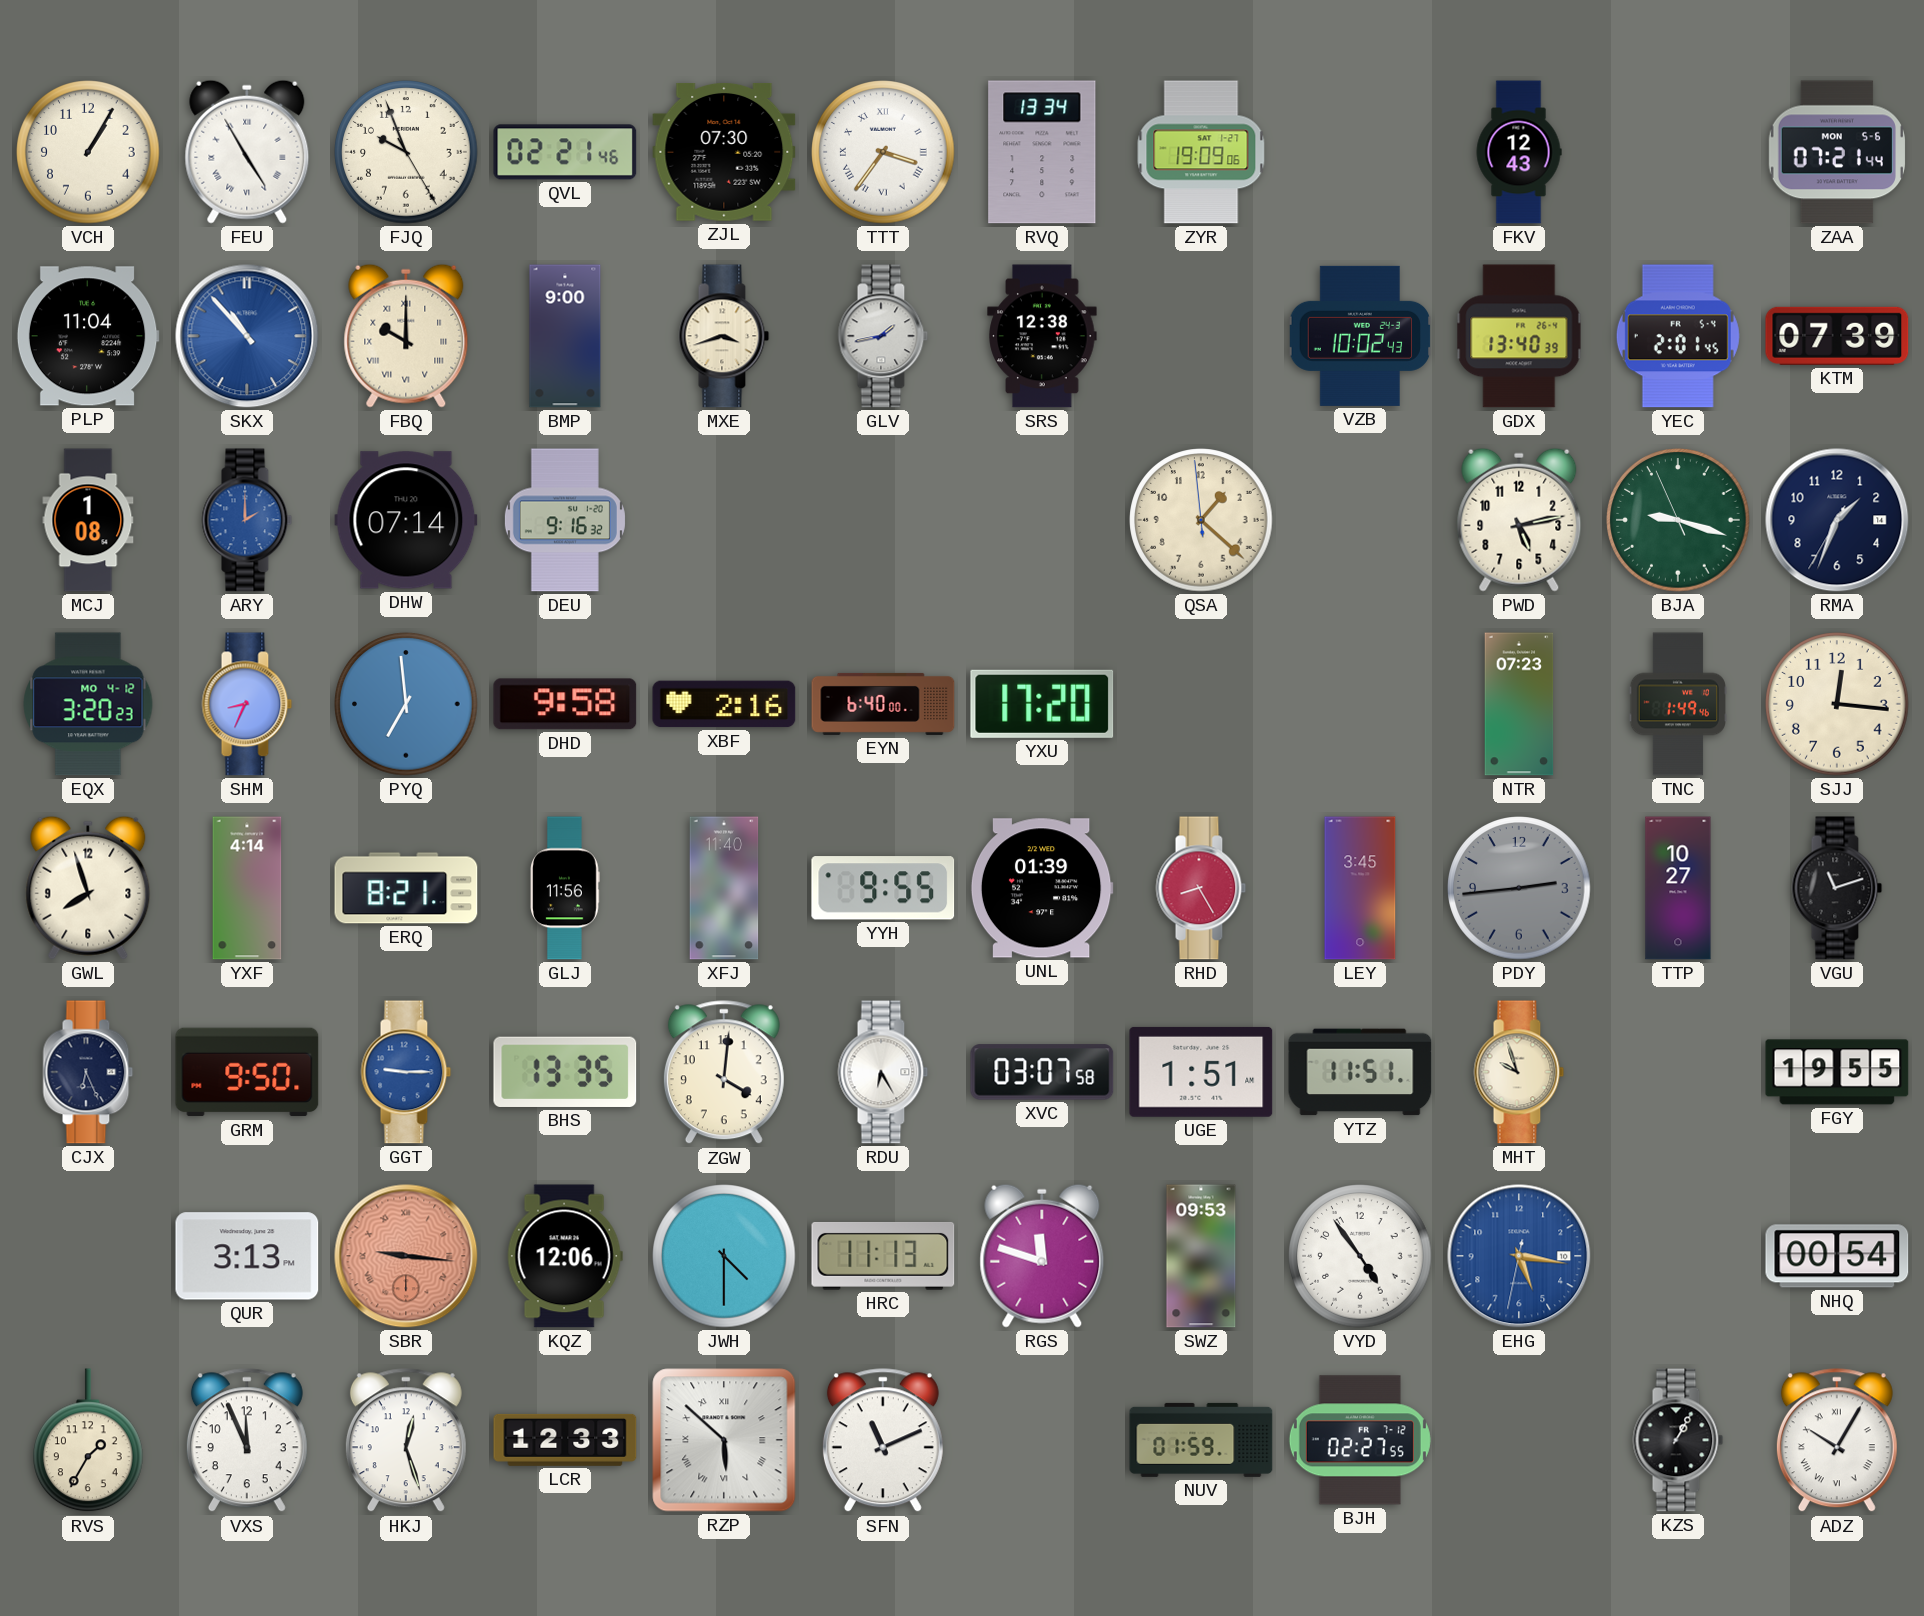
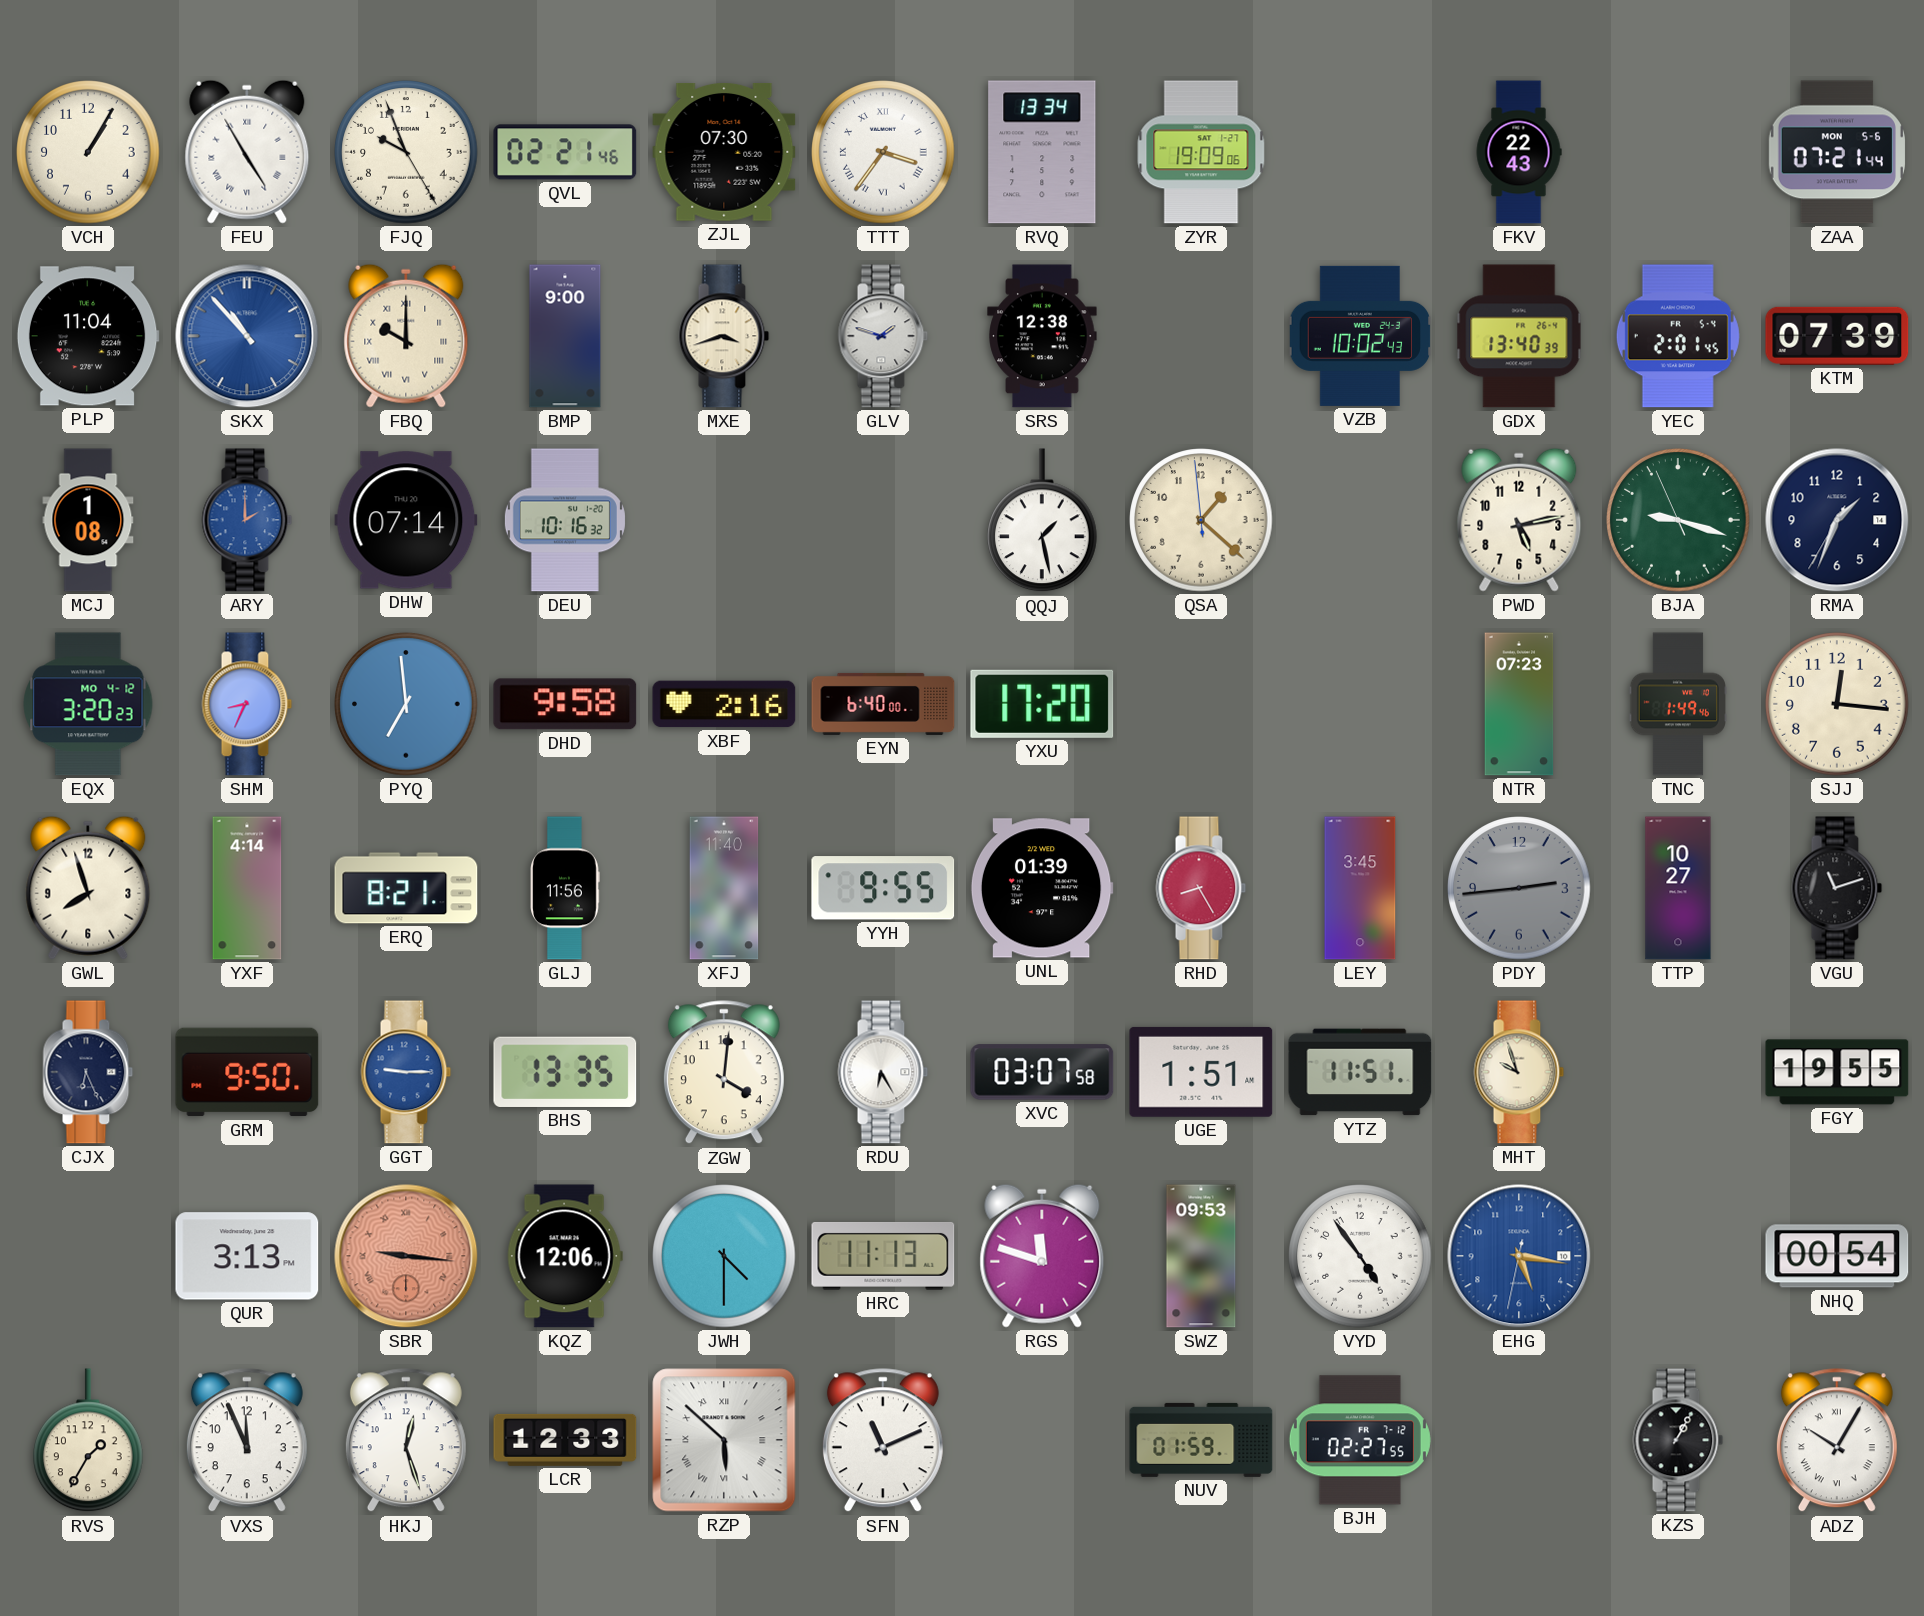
FKV: 12:43 -> 22:43
GLV: 1:43 -> 1:48
DEU: 9:16 -> 10:16
QQJ: none -> 1:28
